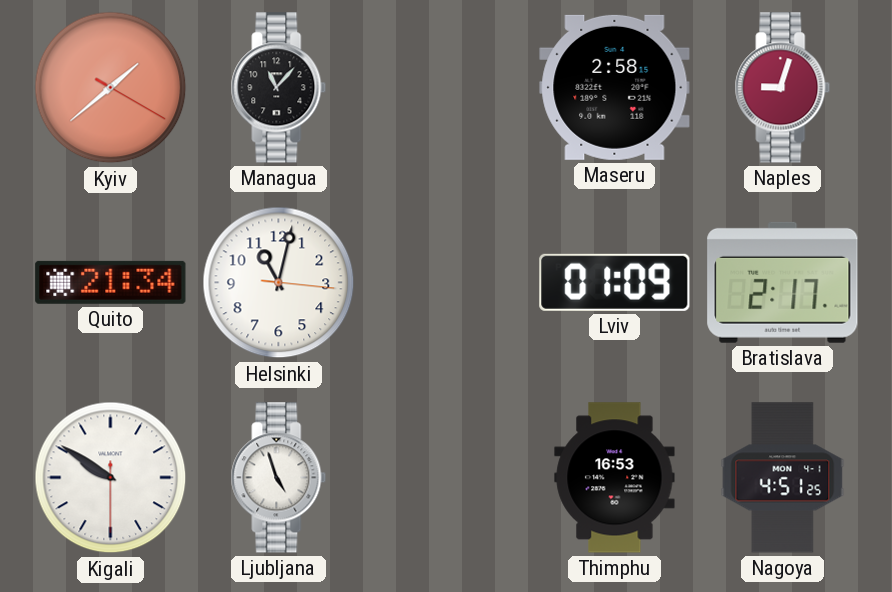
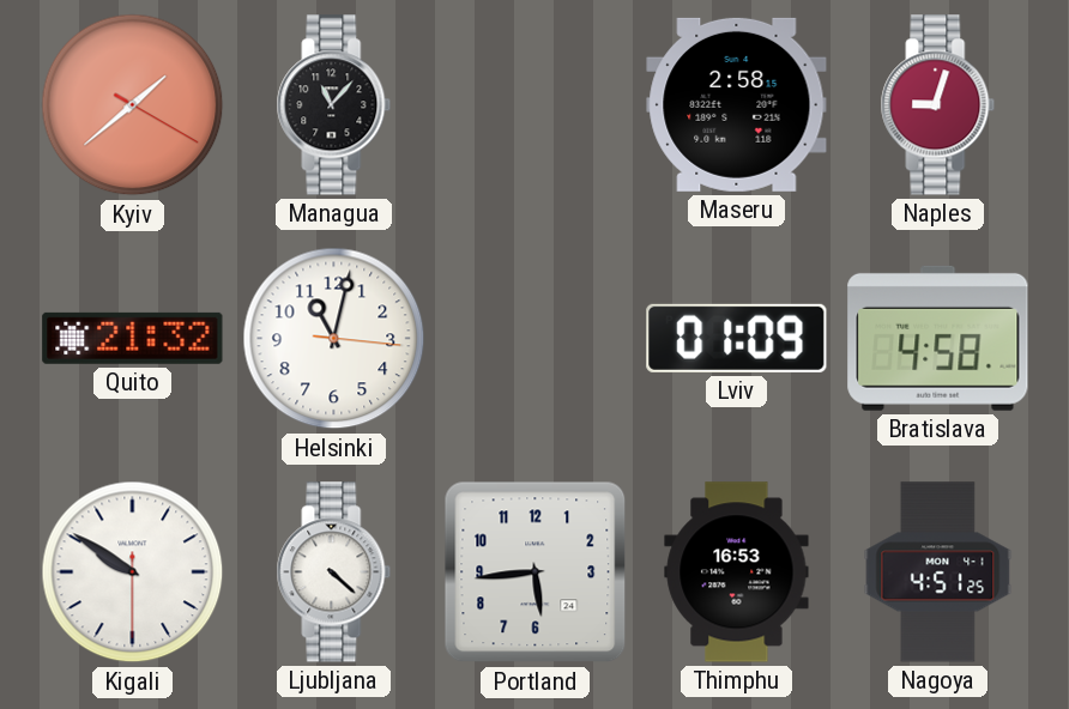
Quito: 21:34 -> 21:32
Bratislava: 2:17 -> 4:58
Ljubljana: 4:57 -> 4:22
Portland: none -> 5:44
